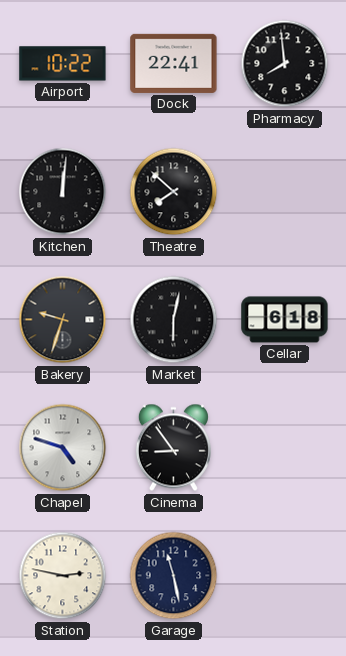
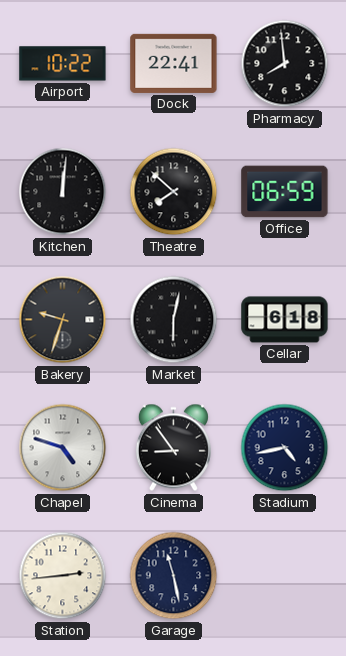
Office: none -> 06:59
Stadium: none -> 4:43
Station: 2:47 -> 2:44
